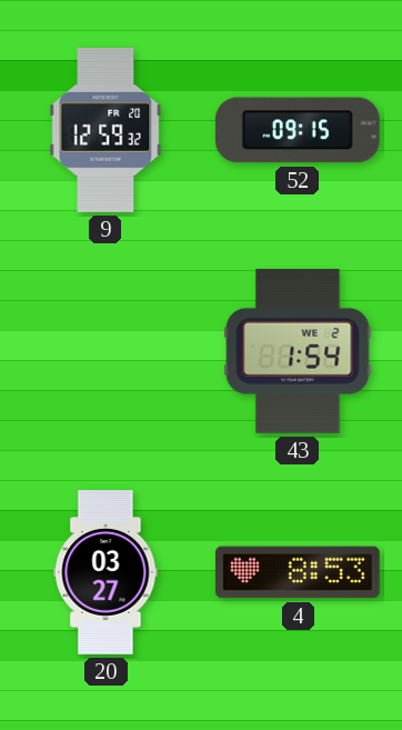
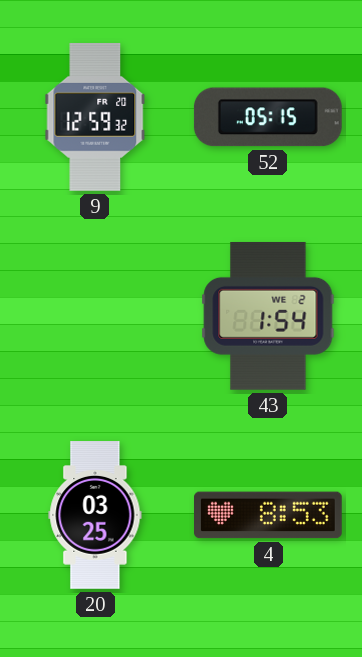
52: 09:15 -> 05:15
20: 03:27 -> 03:25
